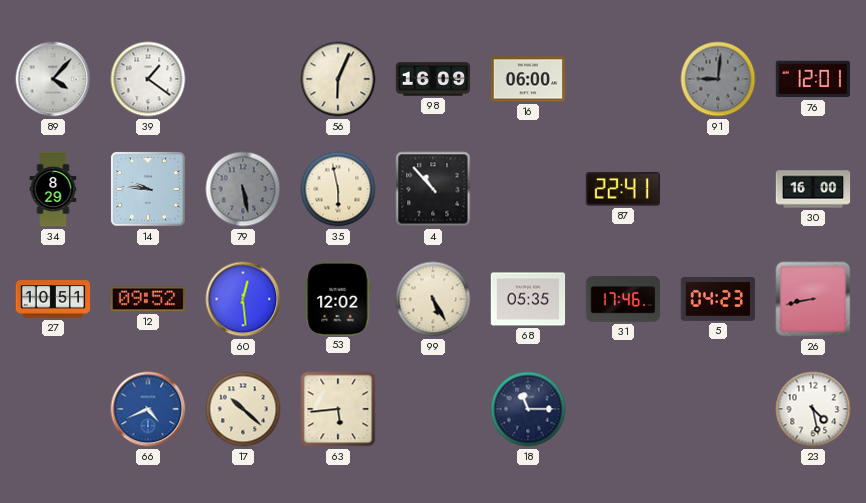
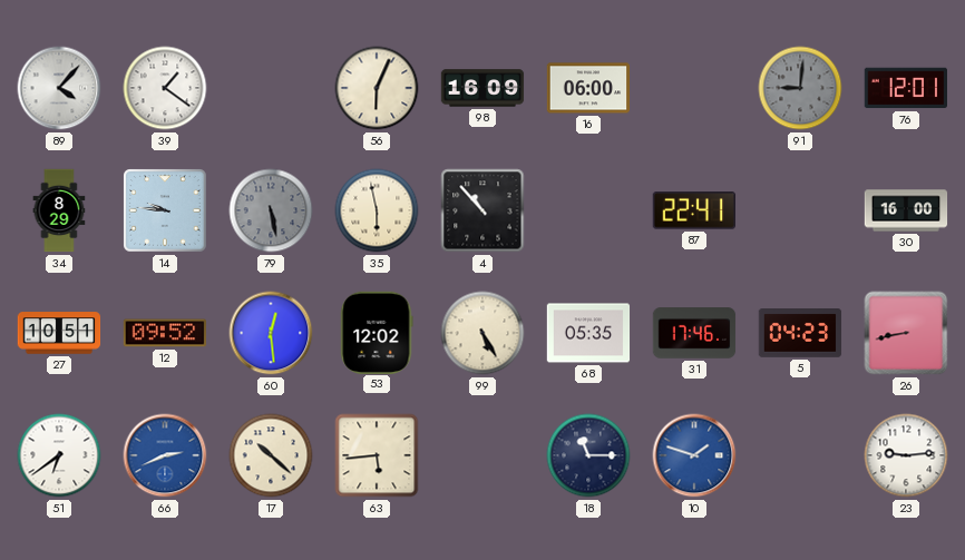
51: none -> 6:39
66: 4:41 -> 2:41
10: none -> 1:48
23: 4:28 -> 9:14
